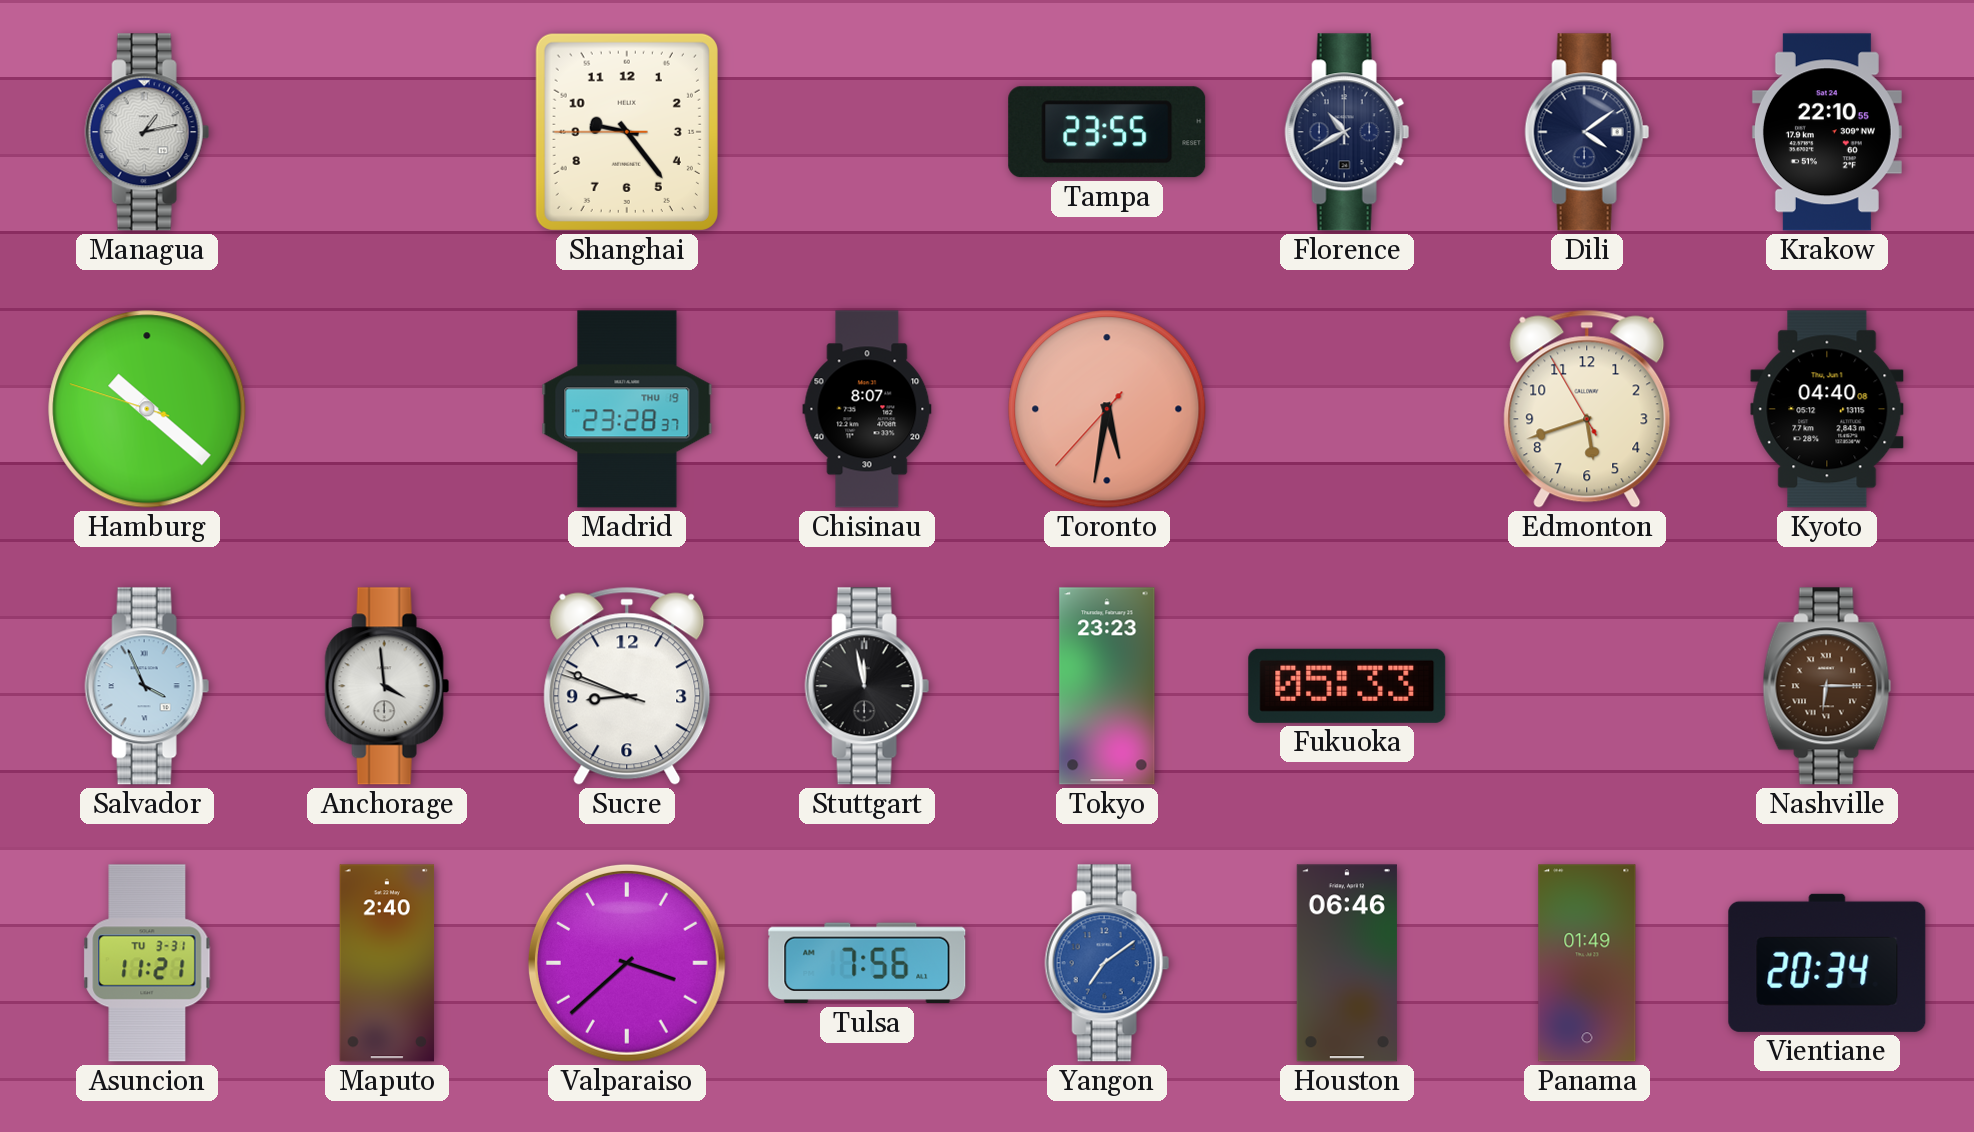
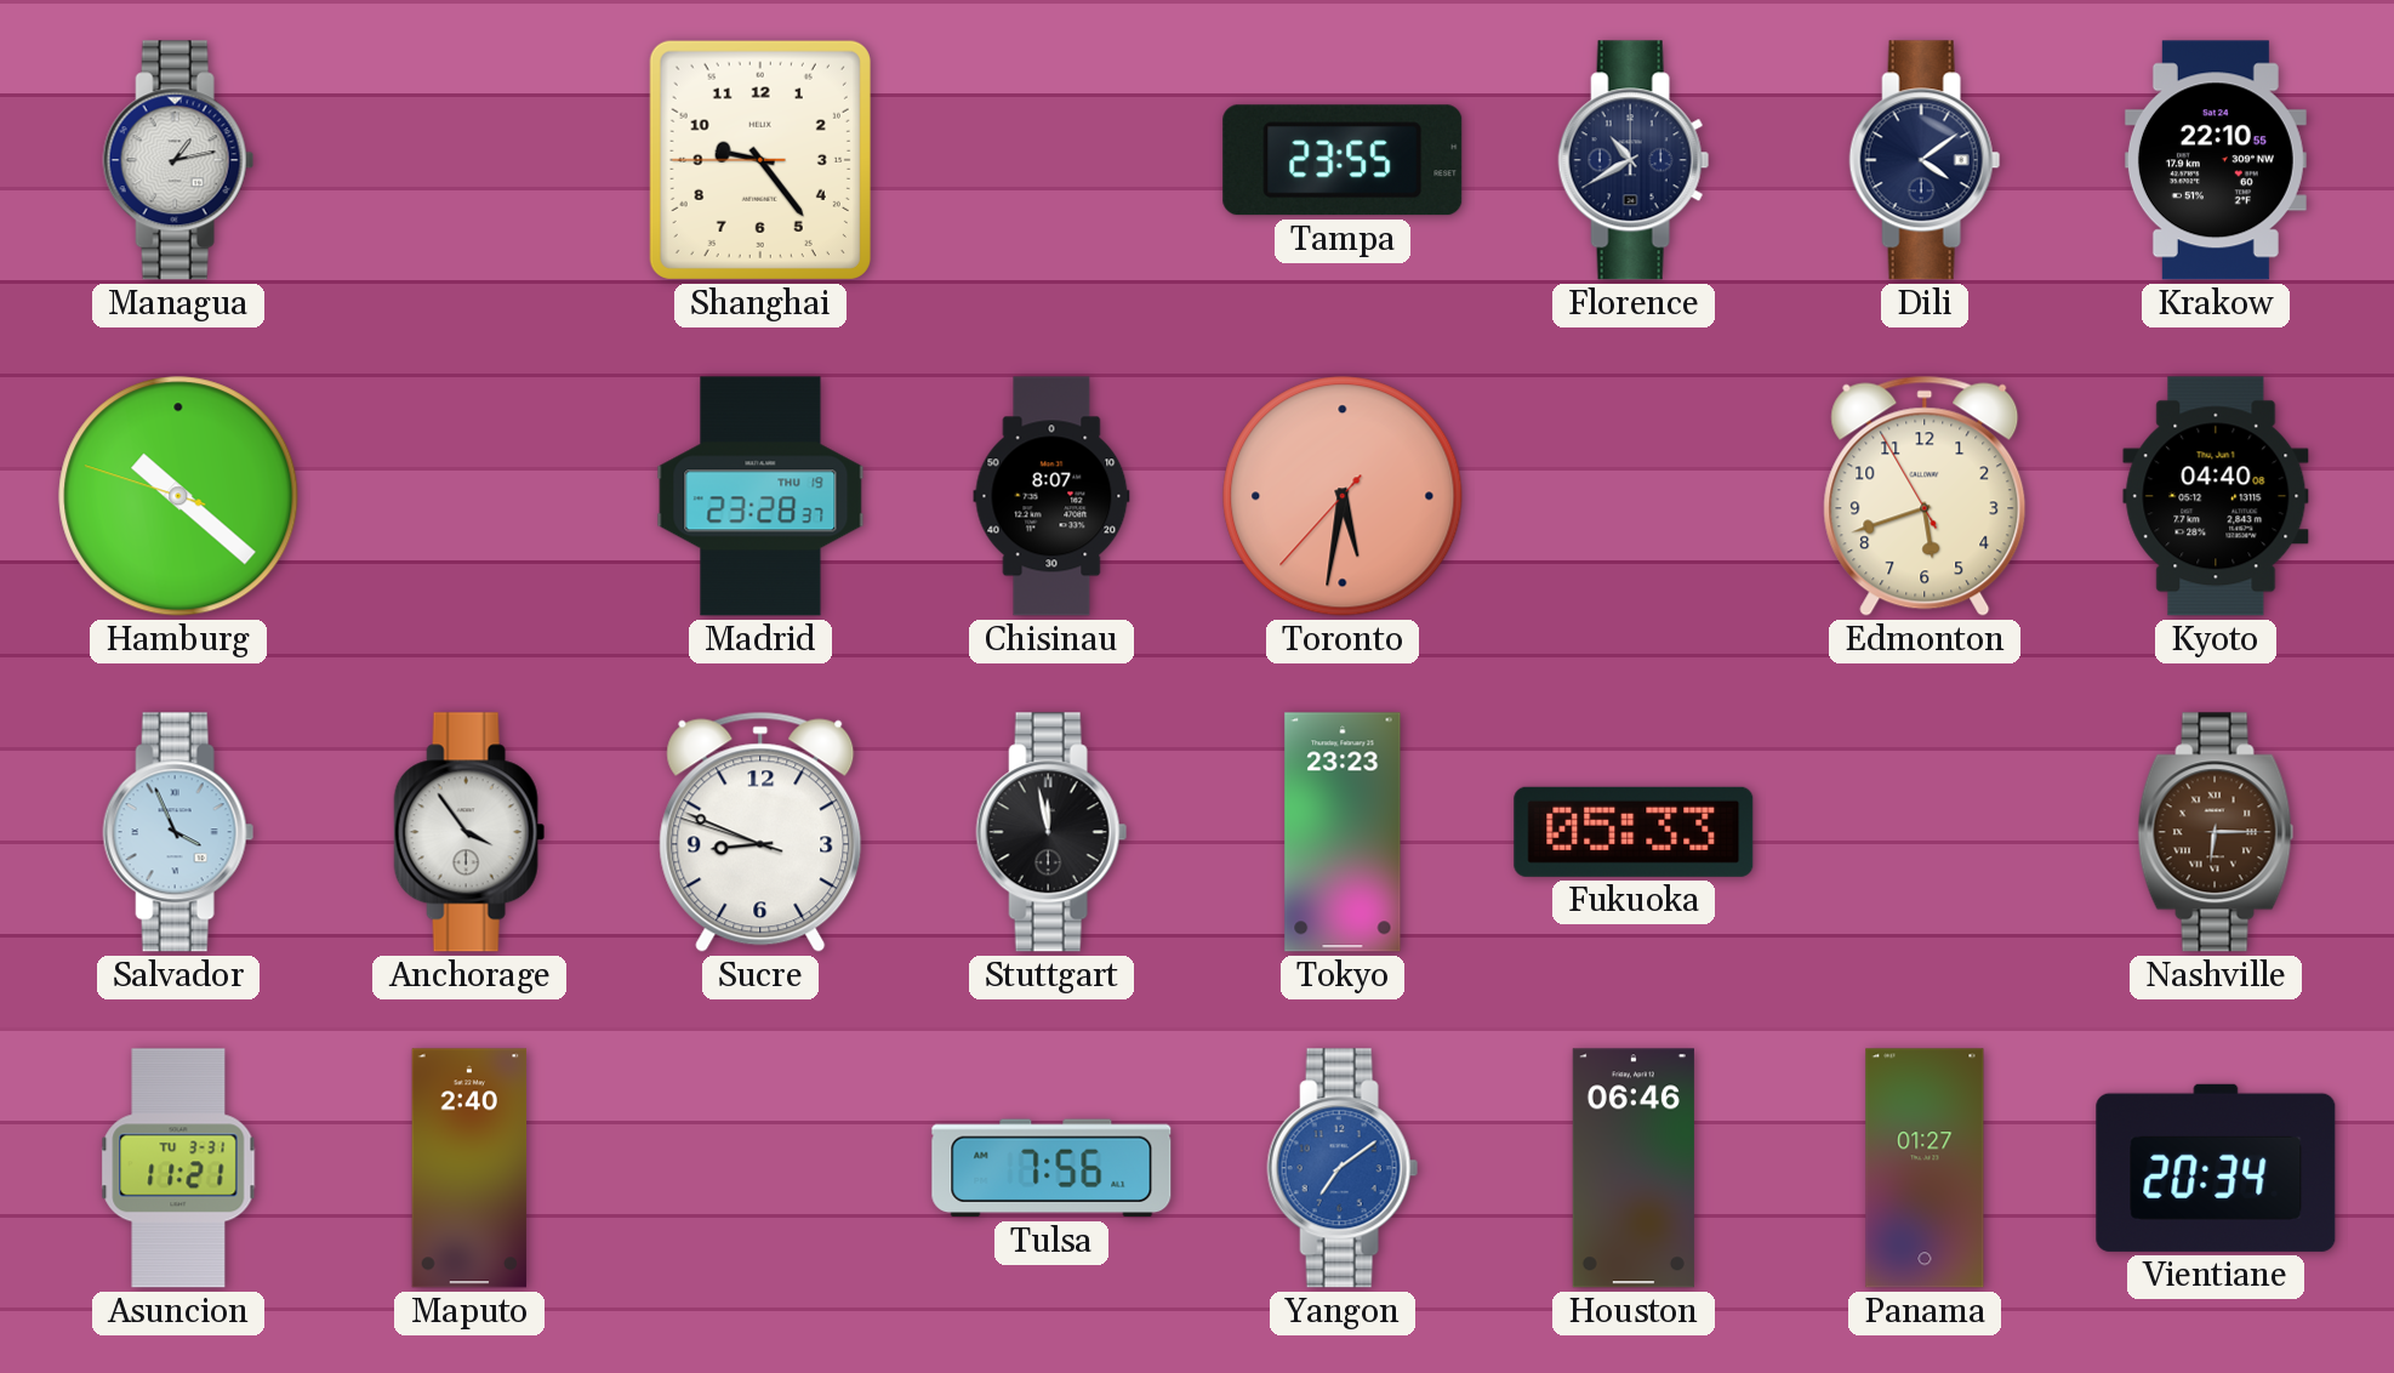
Anchorage: 3:59 -> 3:54
Valparaiso: 3:38 -> none
Panama: 01:49 -> 01:27
